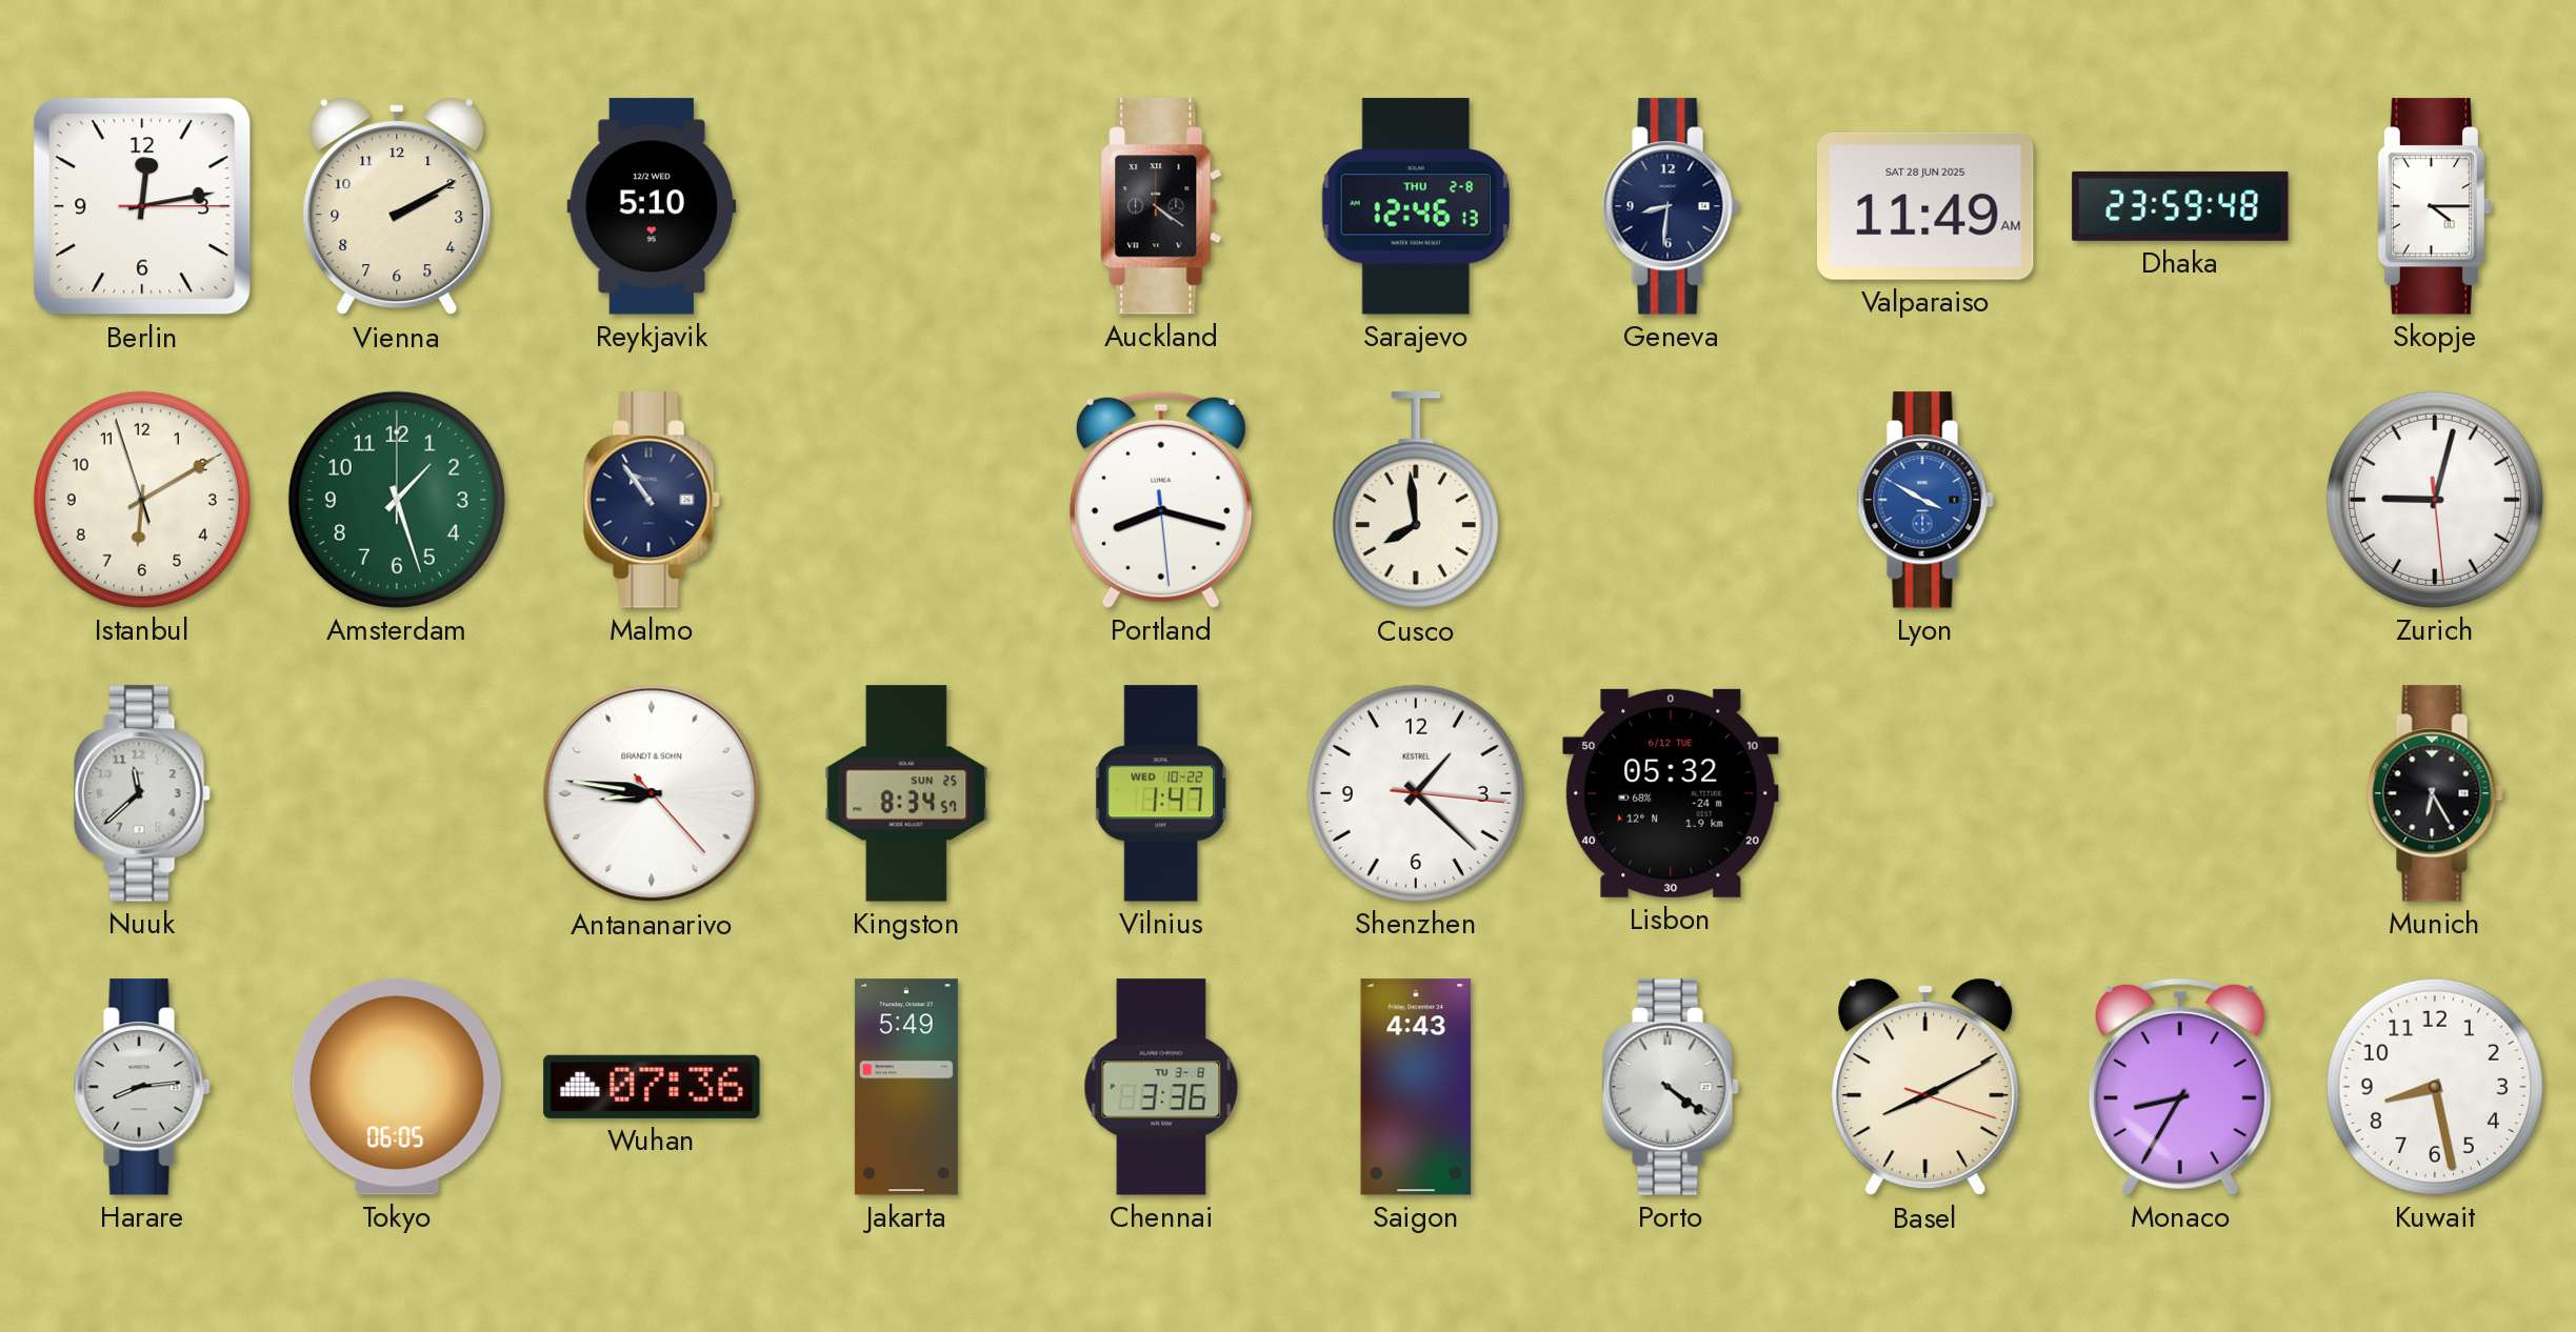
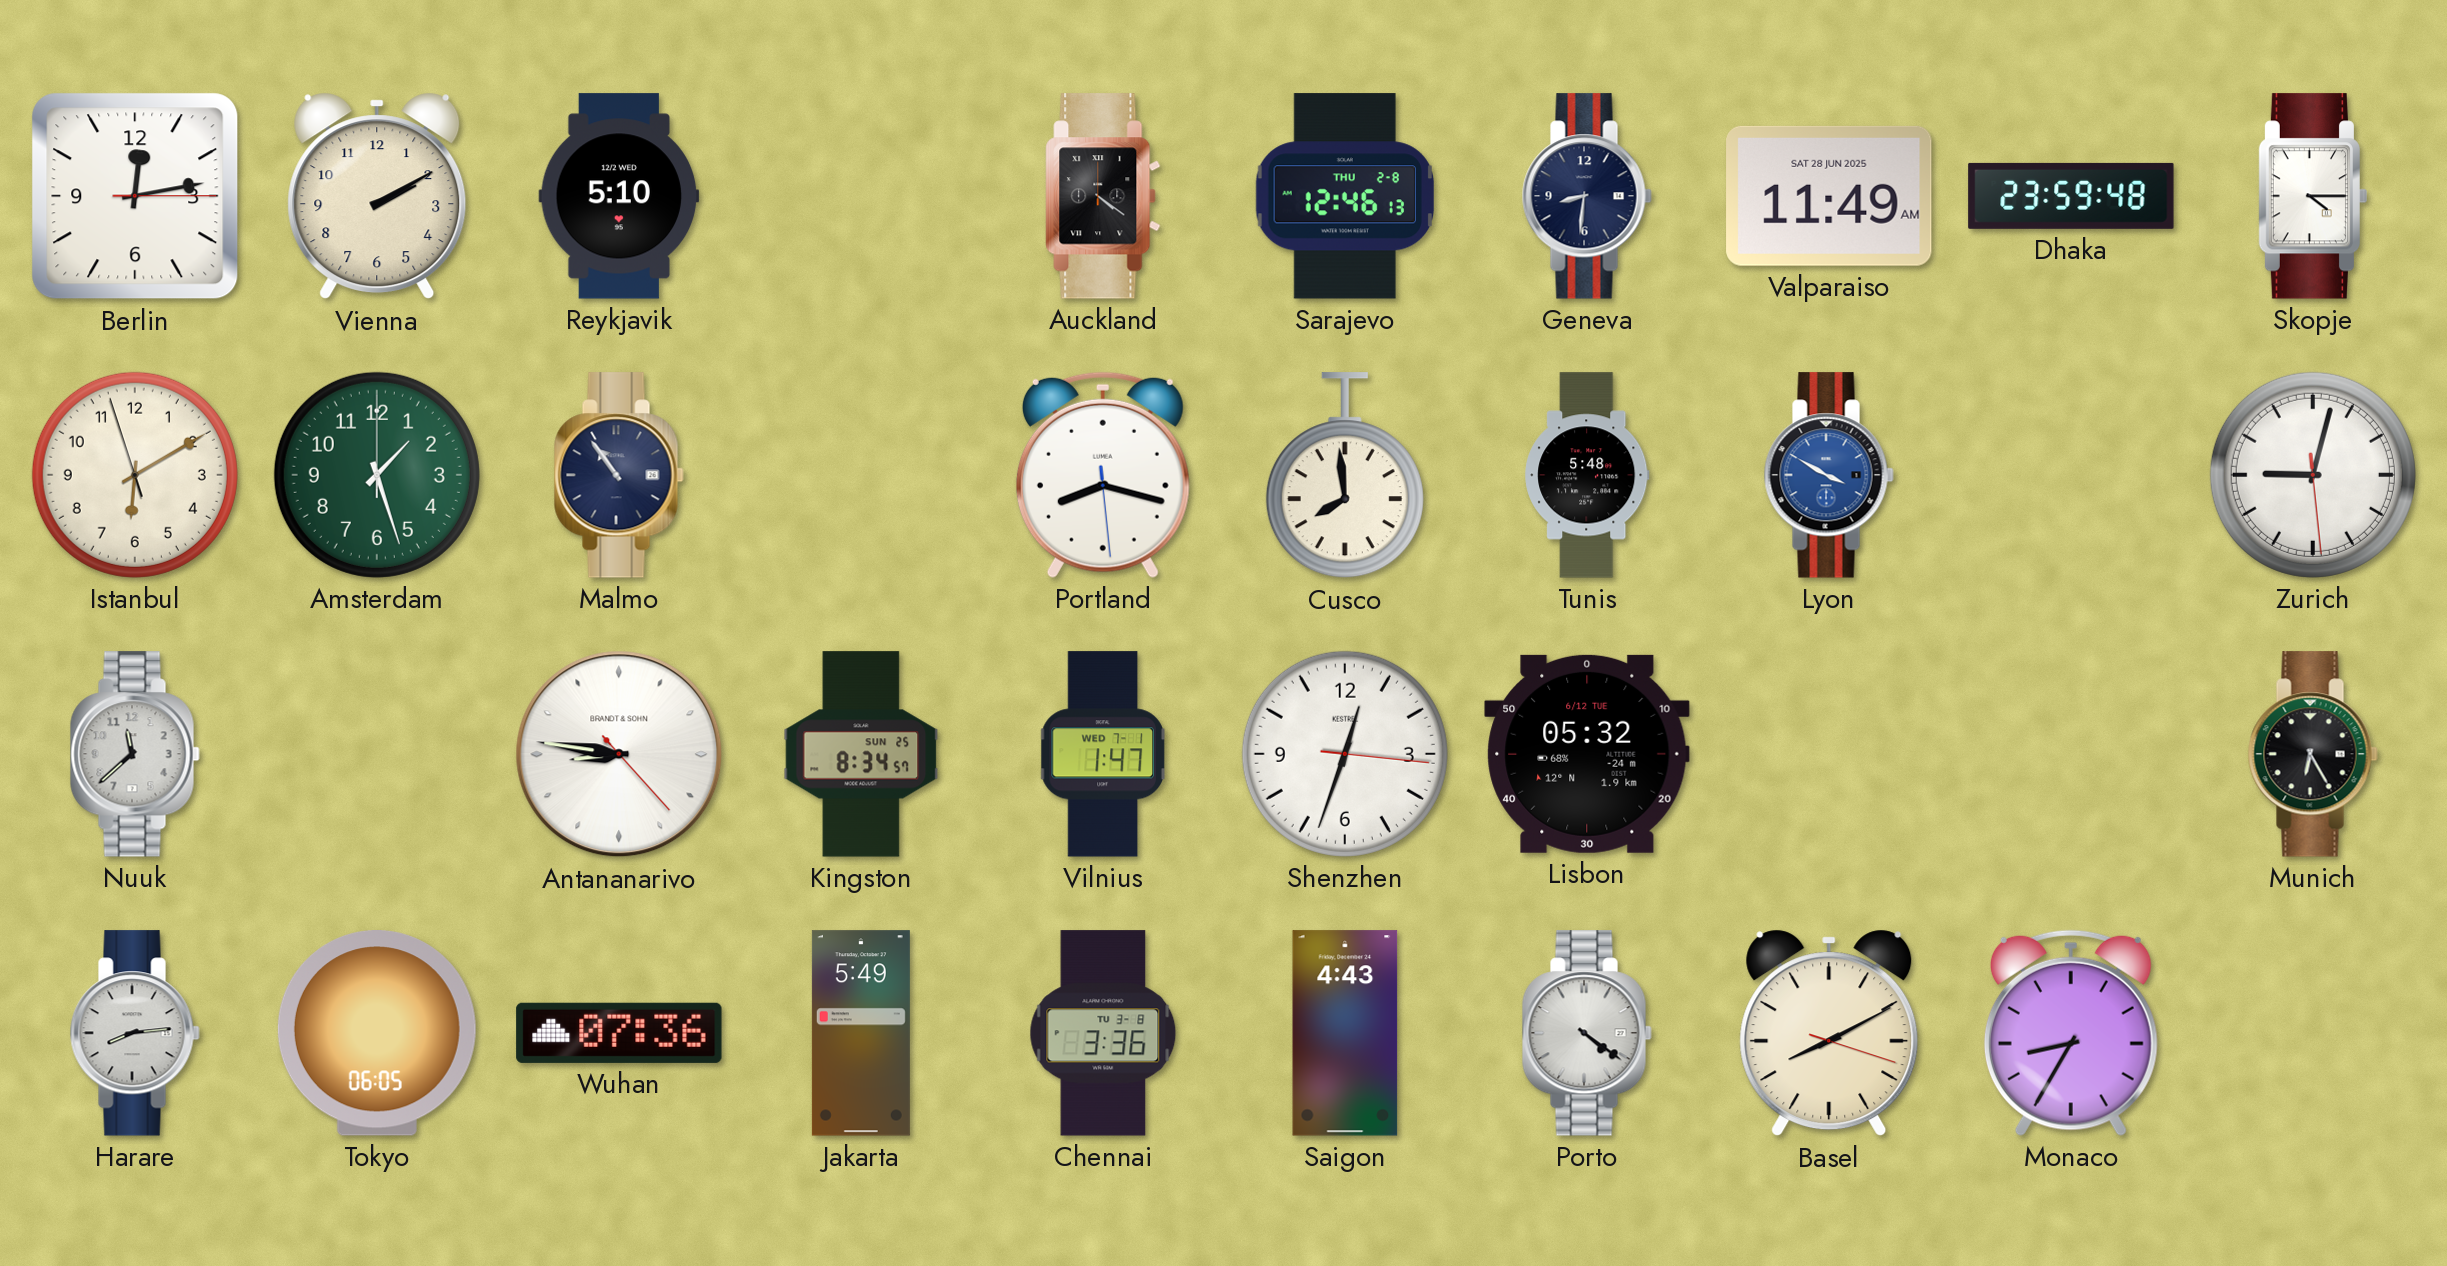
Tunis: none -> 5:48
Vilnius date: WED 10-22 -> WED 7-1
Shenzhen: 1:22 -> 12:33
Kuwait: 8:28 -> none
